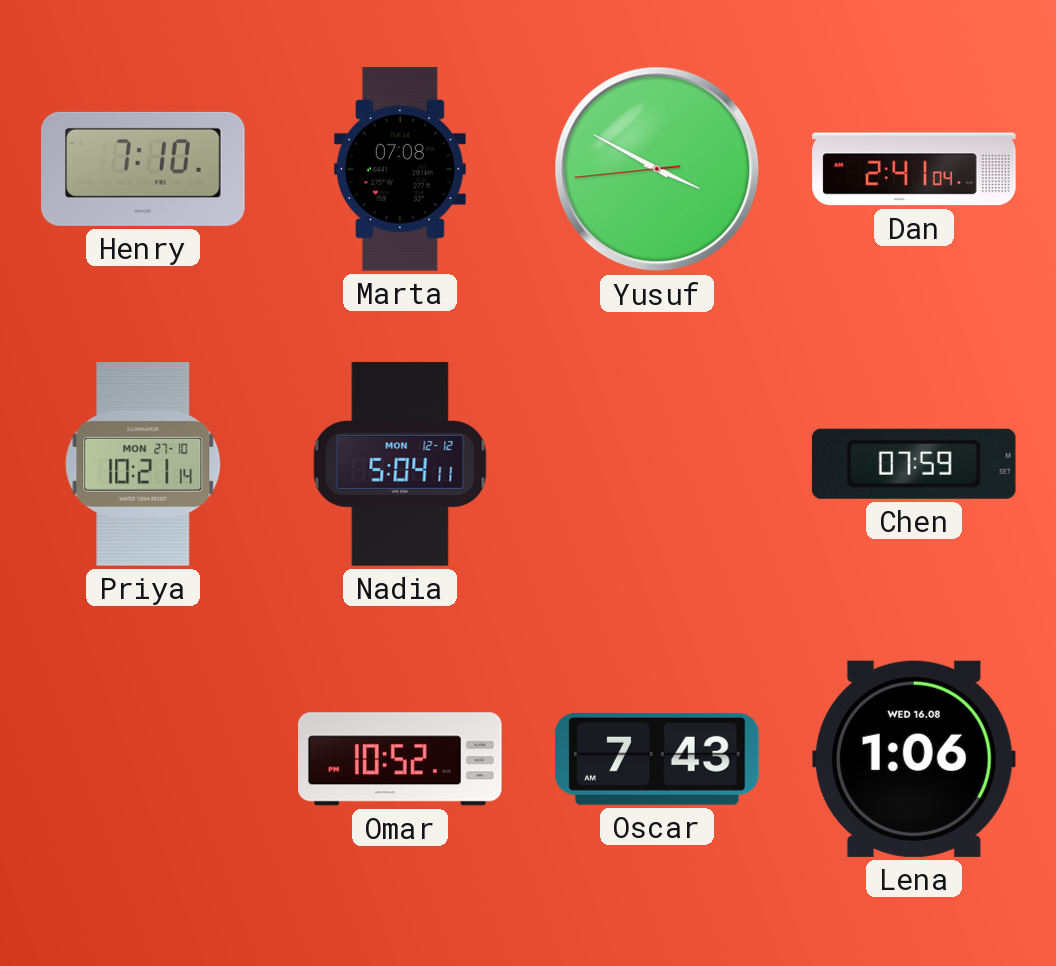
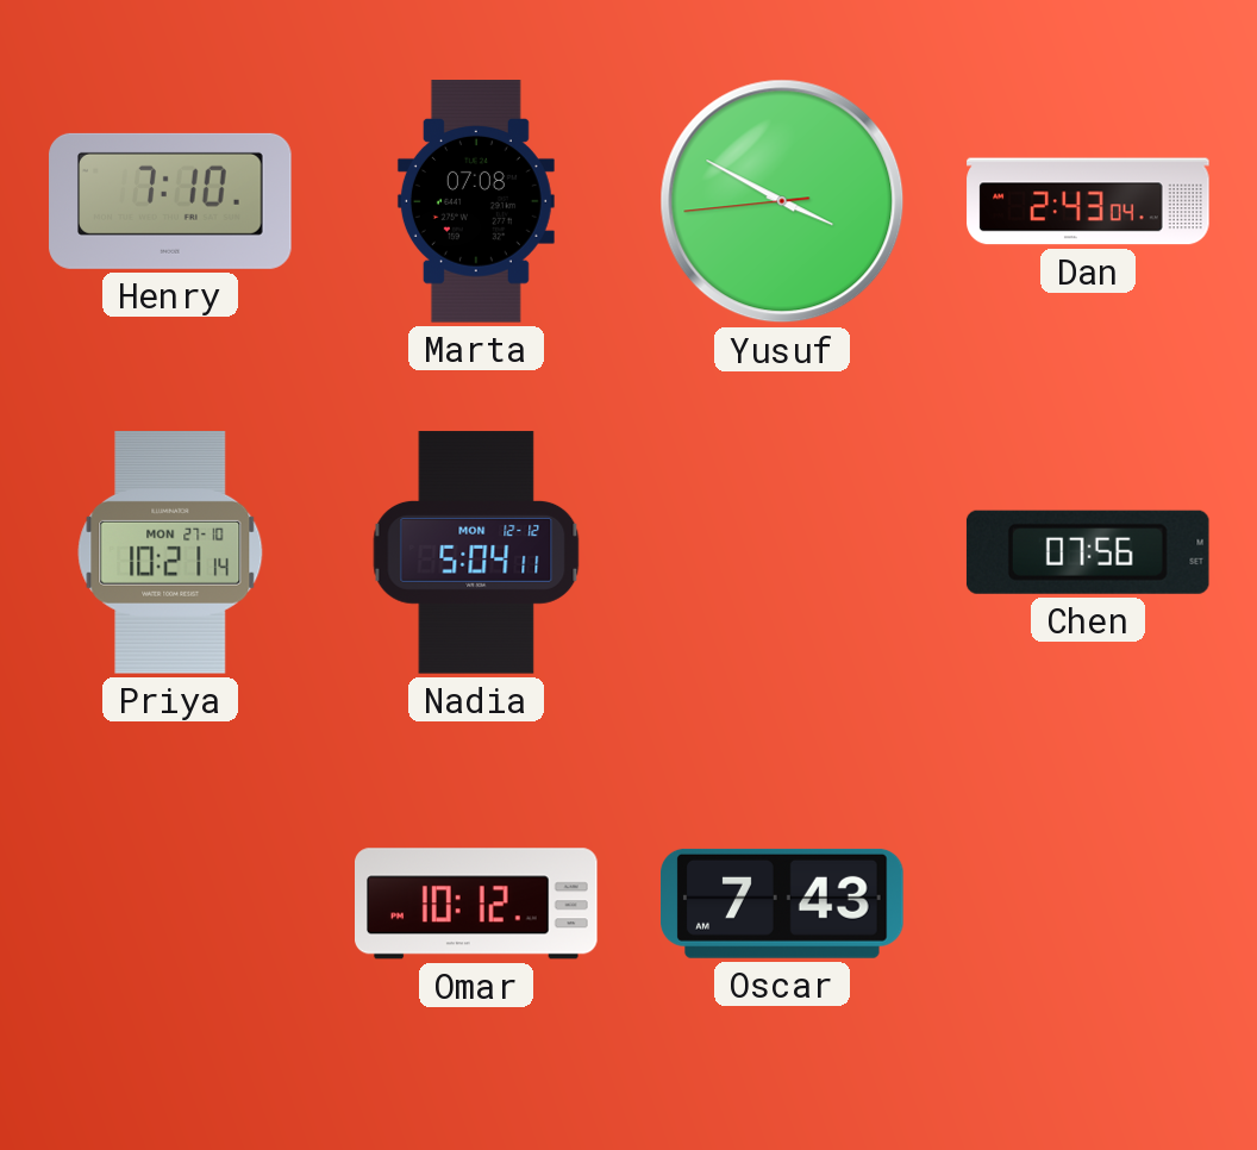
Dan: 2:41 -> 2:43
Chen: 07:59 -> 07:56
Omar: 10:52 -> 10:12
Lena: 1:06 -> none
